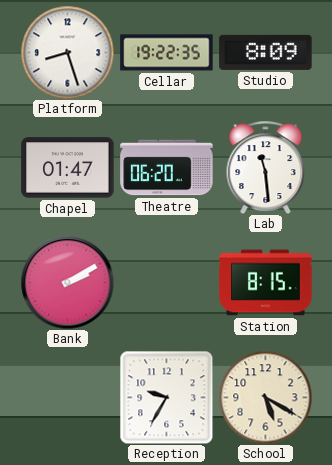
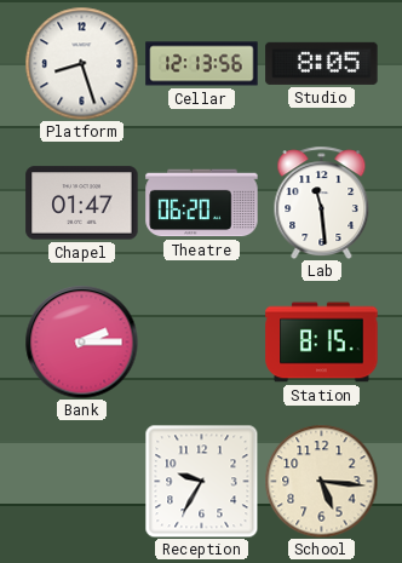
Cellar: 19:22 -> 12:13
Studio: 8:09 -> 8:05
Bank: 2:10 -> 2:15
School: 5:20 -> 5:16
